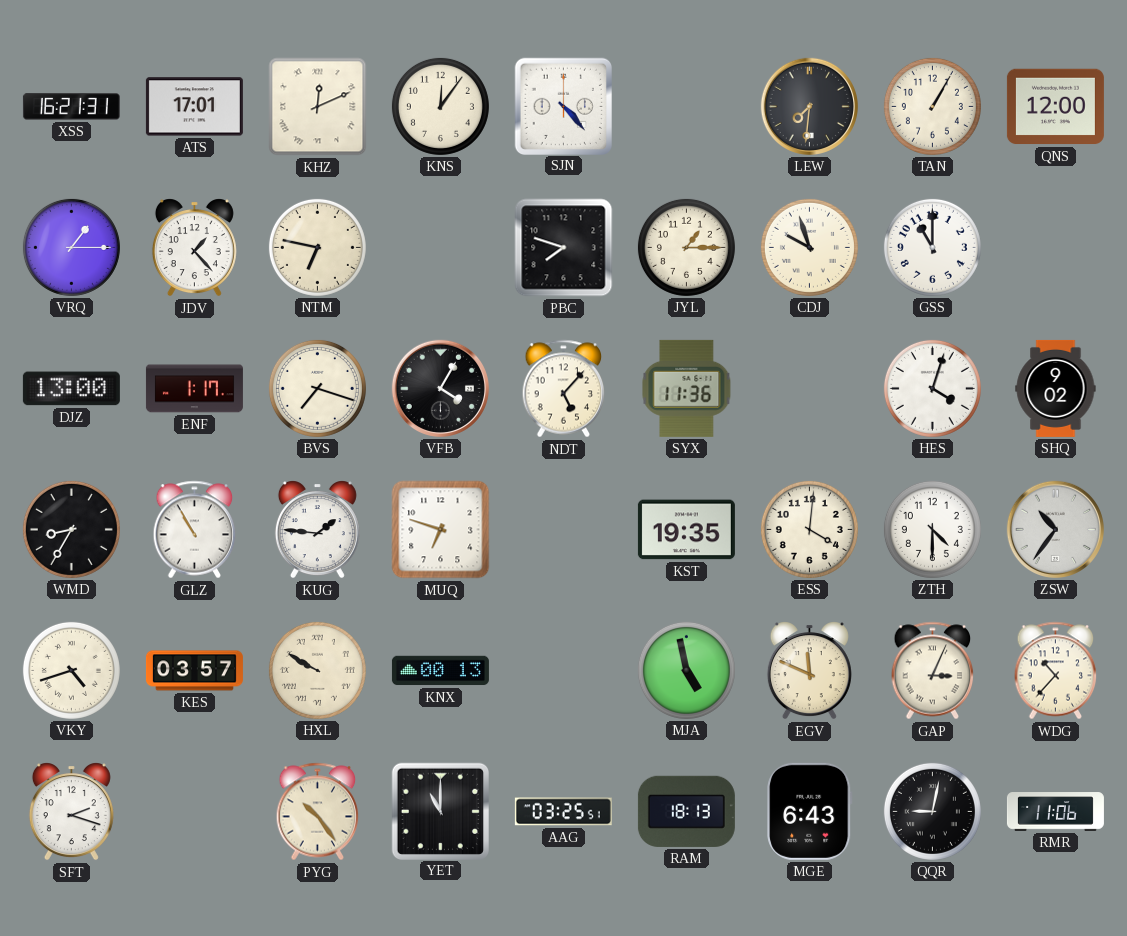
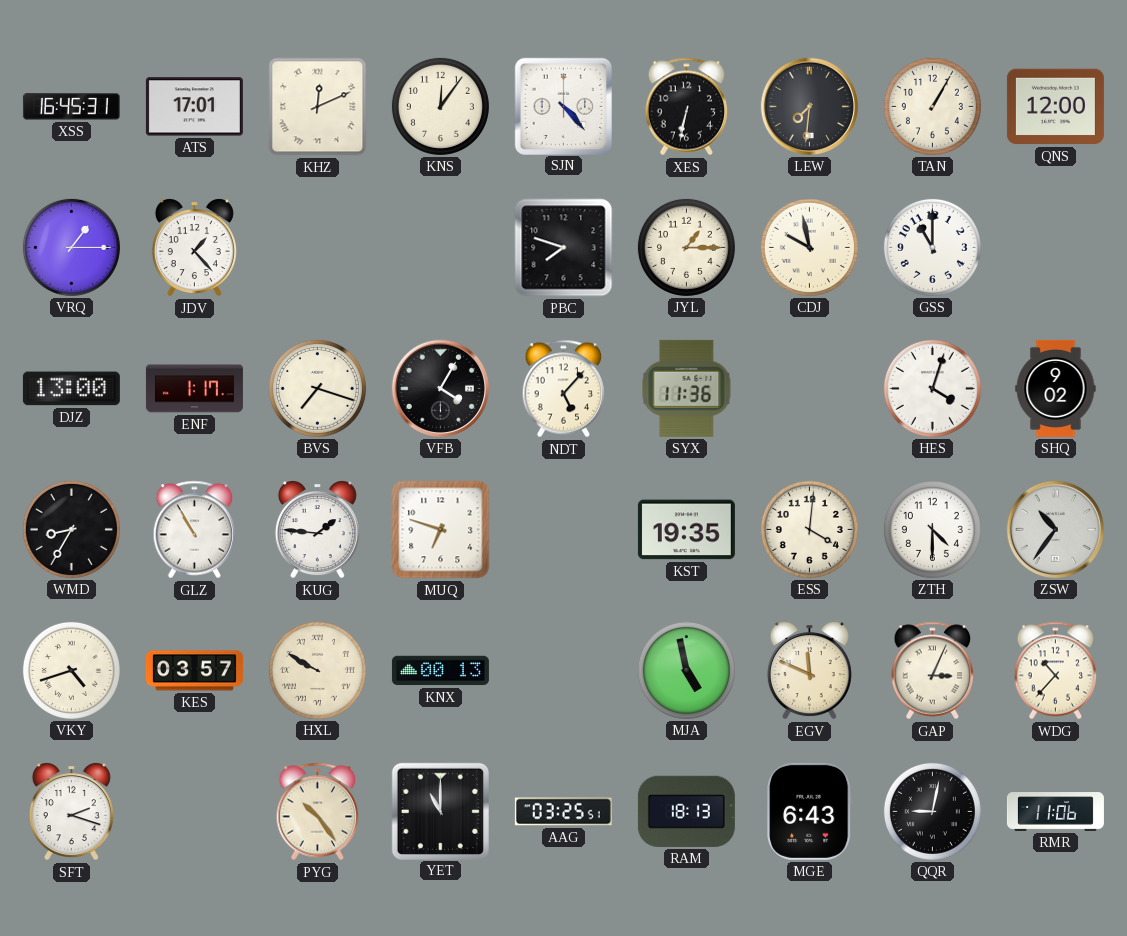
XSS: 16:21 -> 16:45
XES: none -> 6:32
NTM: 6:47 -> none
CDJ: 9:57 -> 9:58
